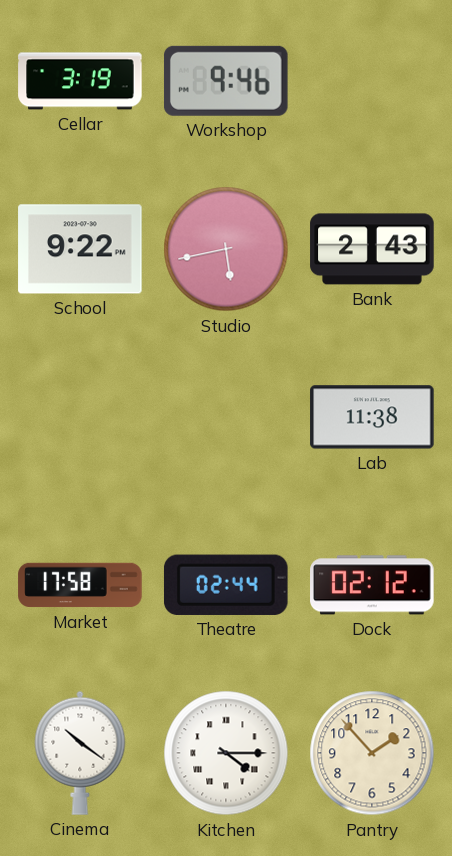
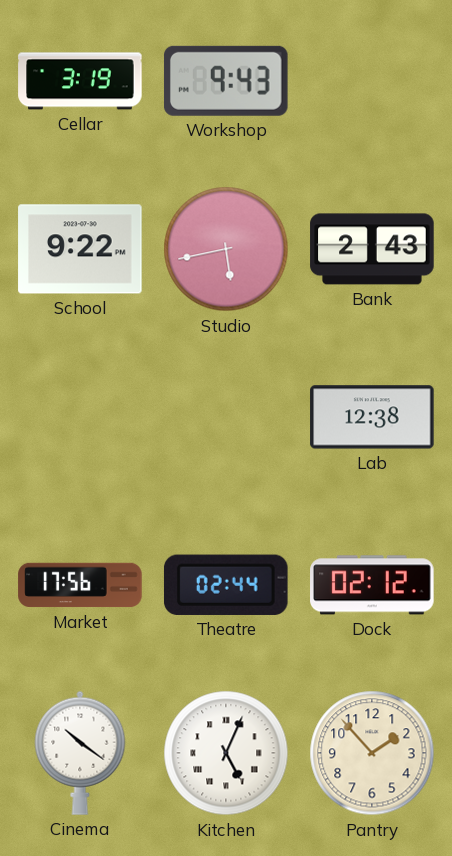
Workshop: 9:46 -> 9:43
Lab: 11:38 -> 12:38
Market: 17:58 -> 17:56
Kitchen: 4:15 -> 5:04
